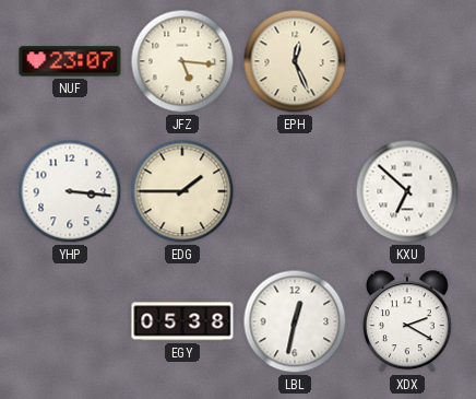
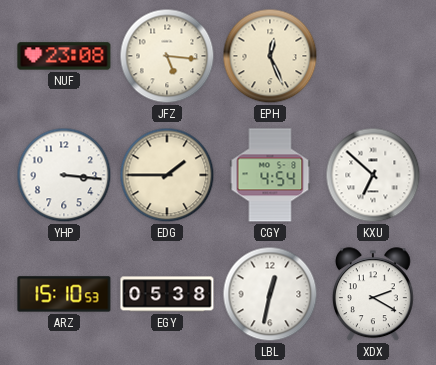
NUF: 23:07 -> 23:08
CGY: none -> 4:54
ARZ: none -> 15:10
